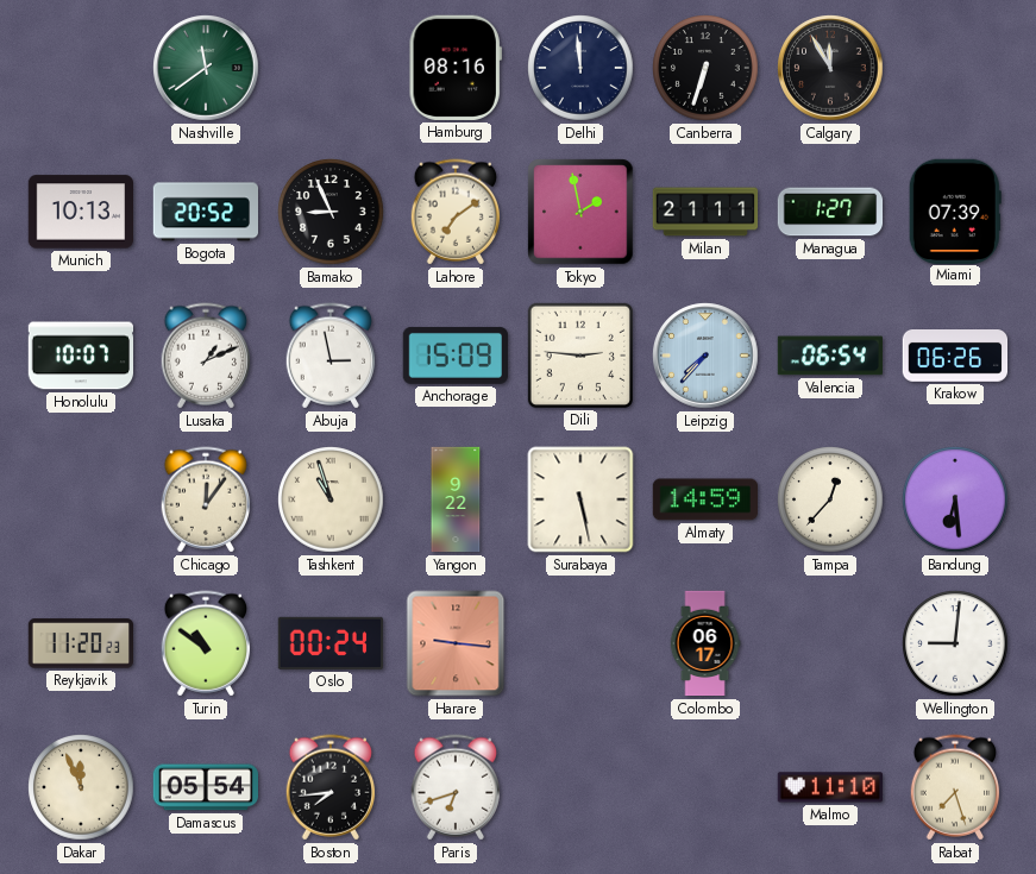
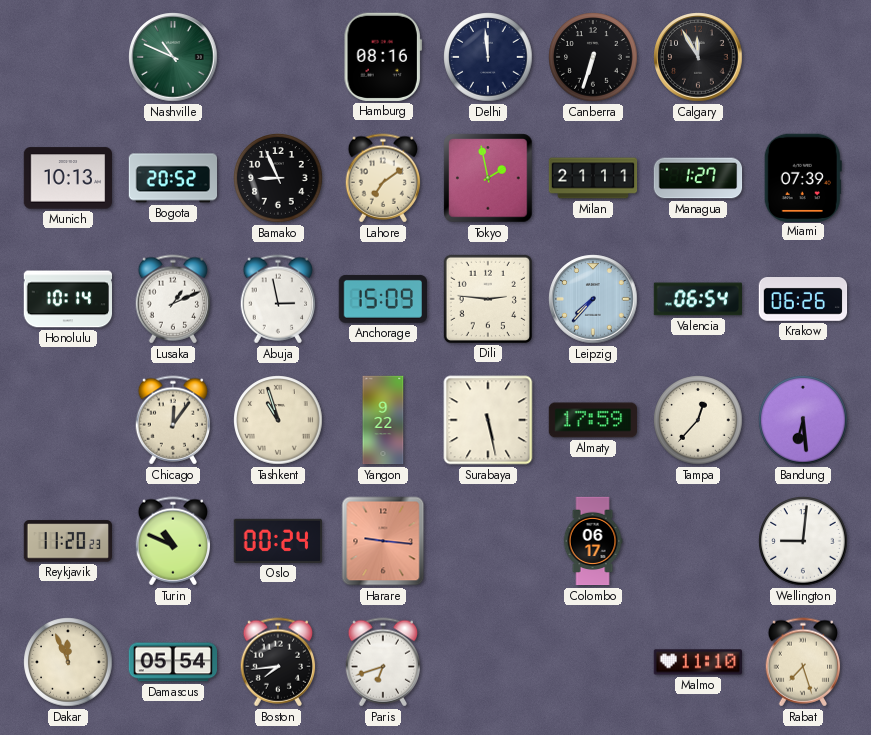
Nashville: 11:39 -> 10:49
Honolulu: 10:07 -> 10:14
Almaty: 14:59 -> 17:59
Turin: 10:51 -> 10:49
